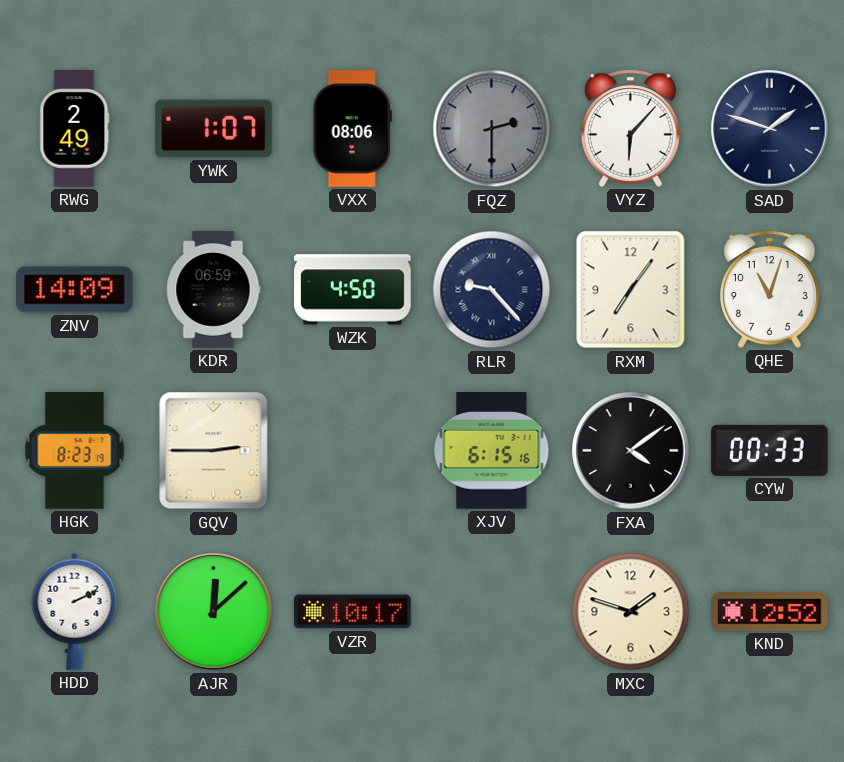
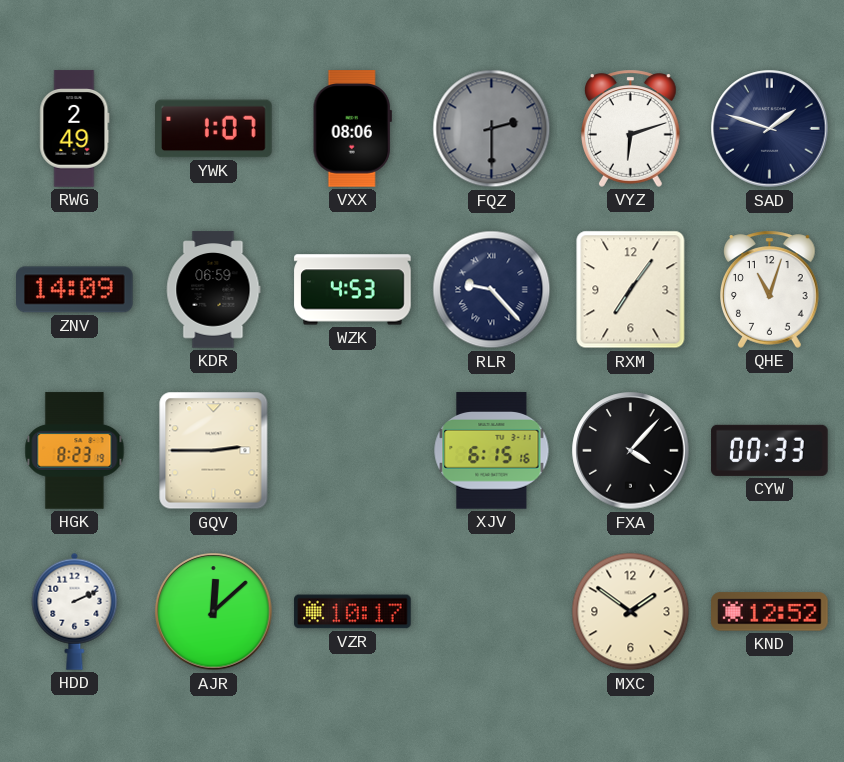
VYZ: 6:07 -> 6:12
WZK: 4:50 -> 4:53
FXA: 4:09 -> 4:07
MXC: 1:48 -> 1:51
